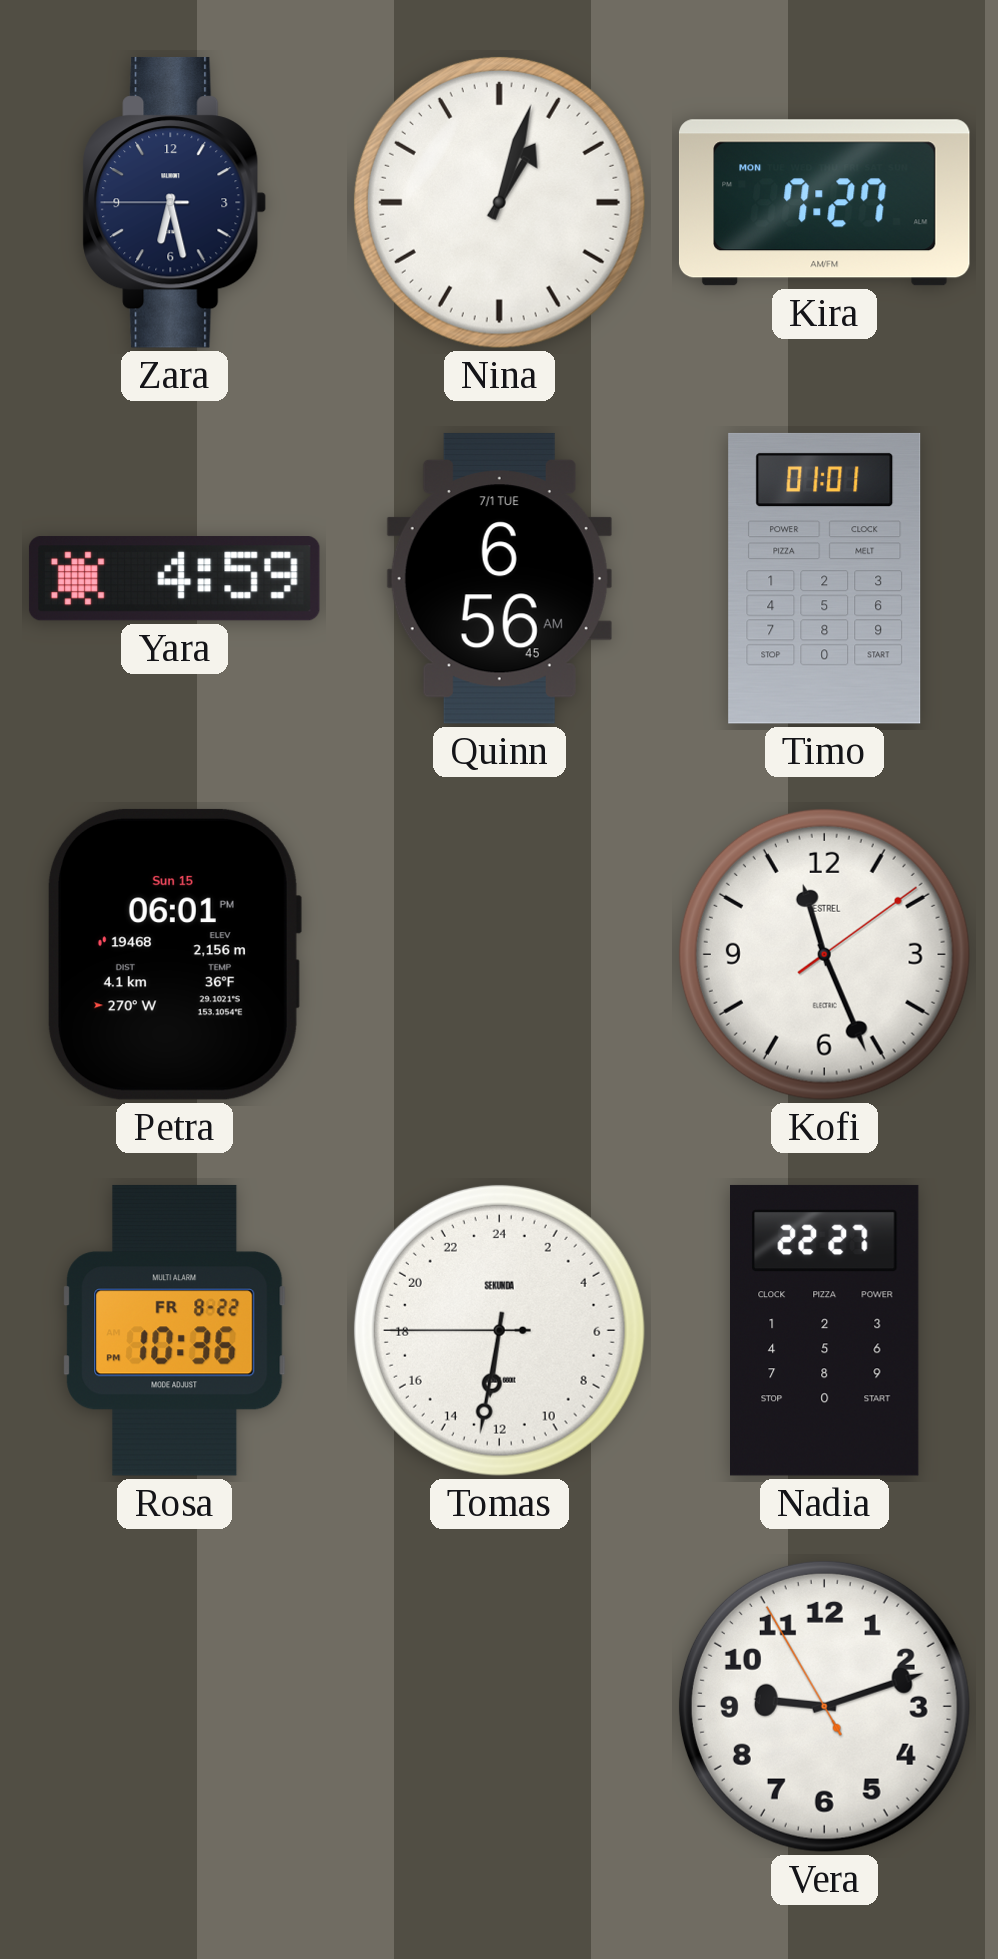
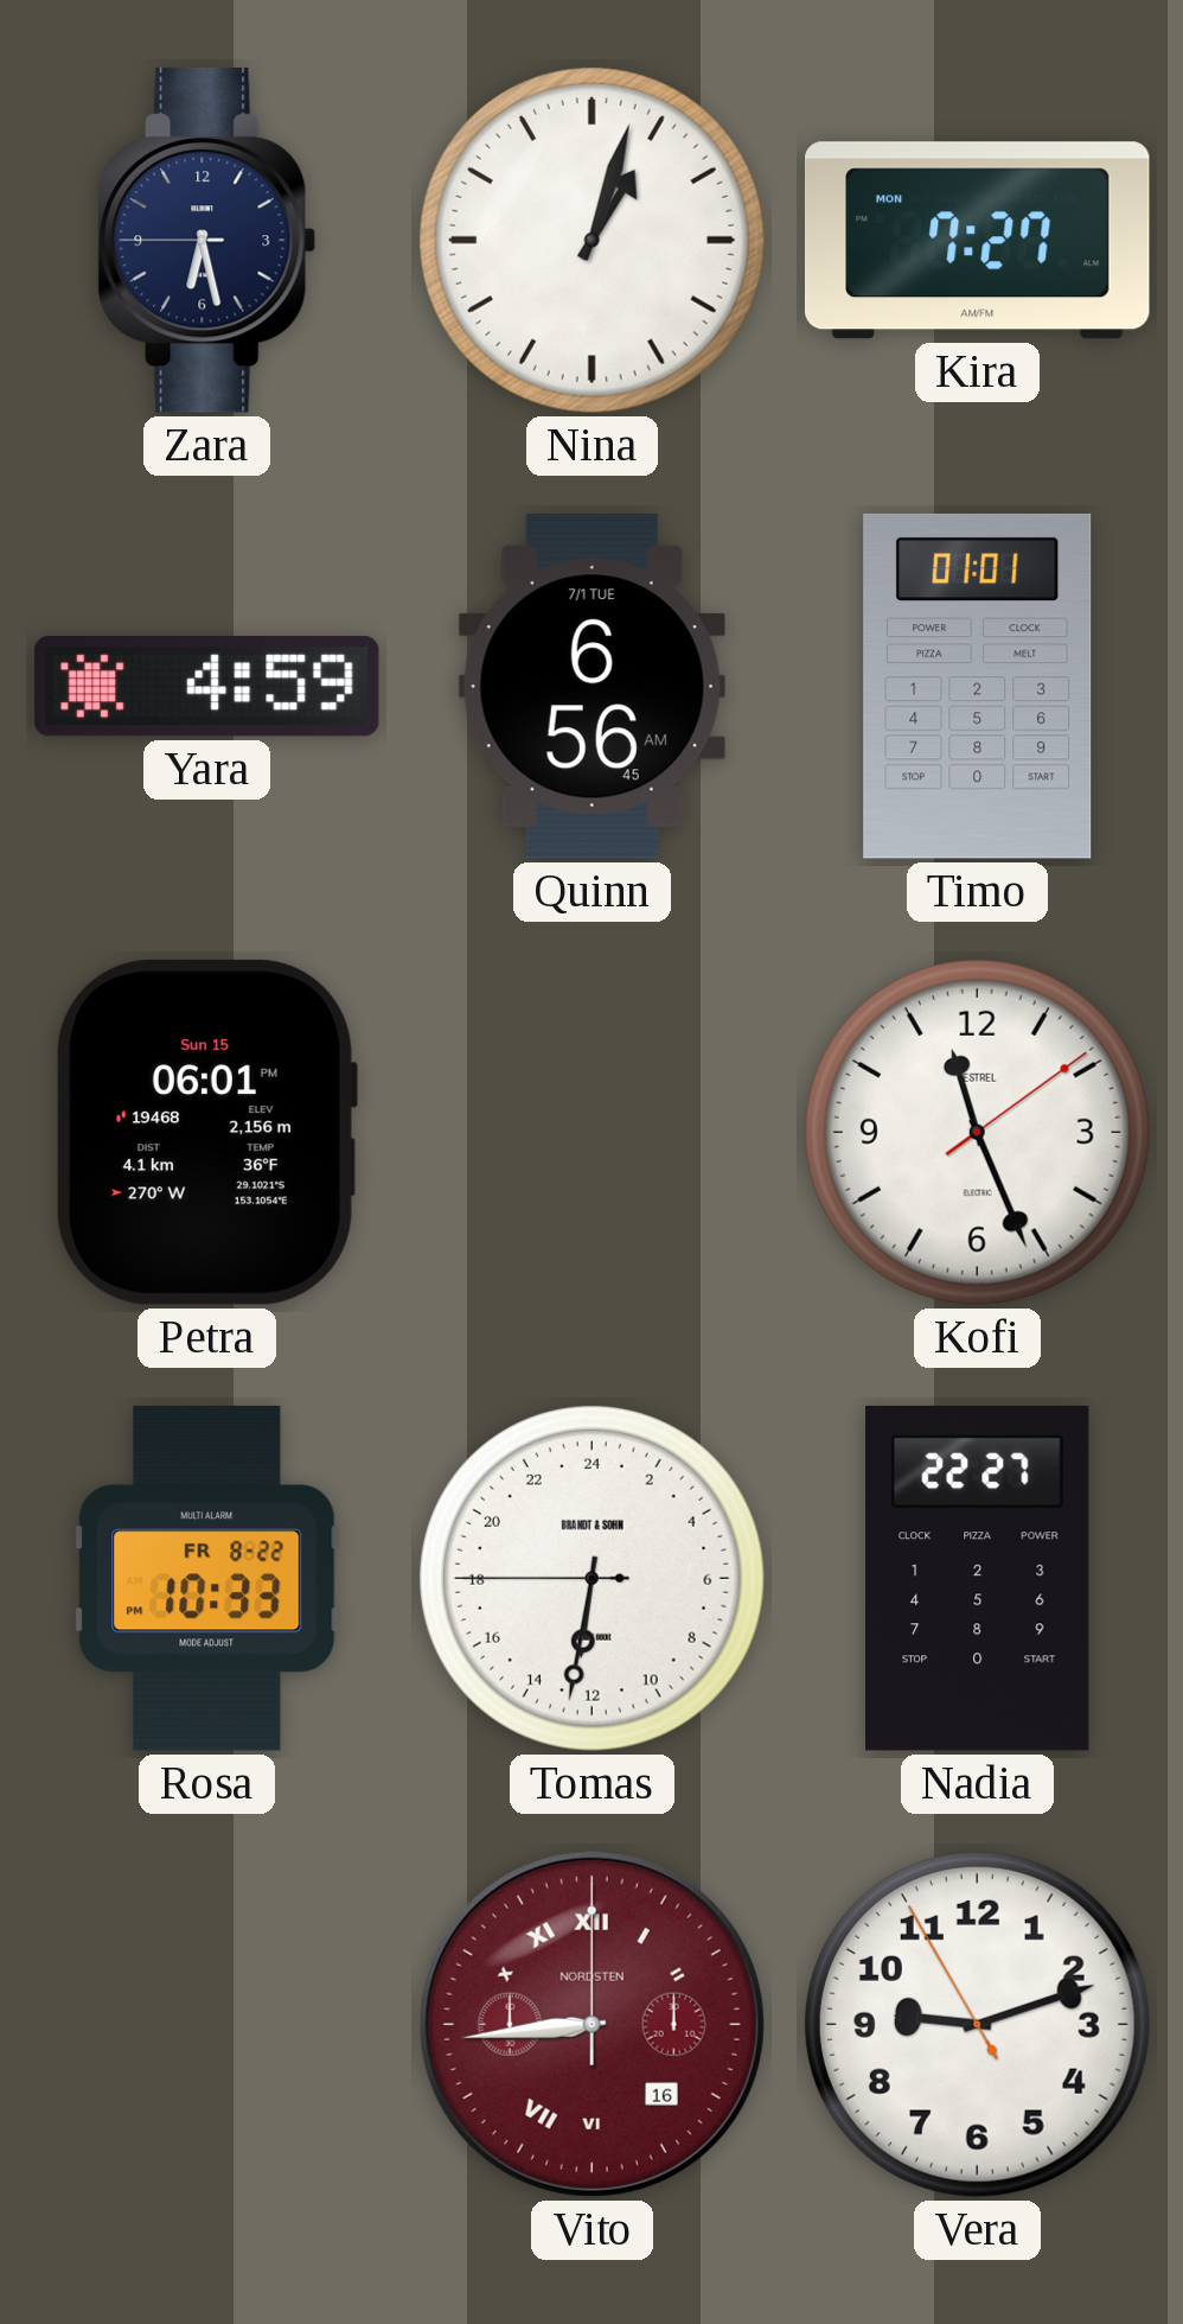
Rosa: 10:36 -> 10:33
Tomas brand: SEKUNDA -> BRANDT & SOHN
Vito: none -> 8:44
